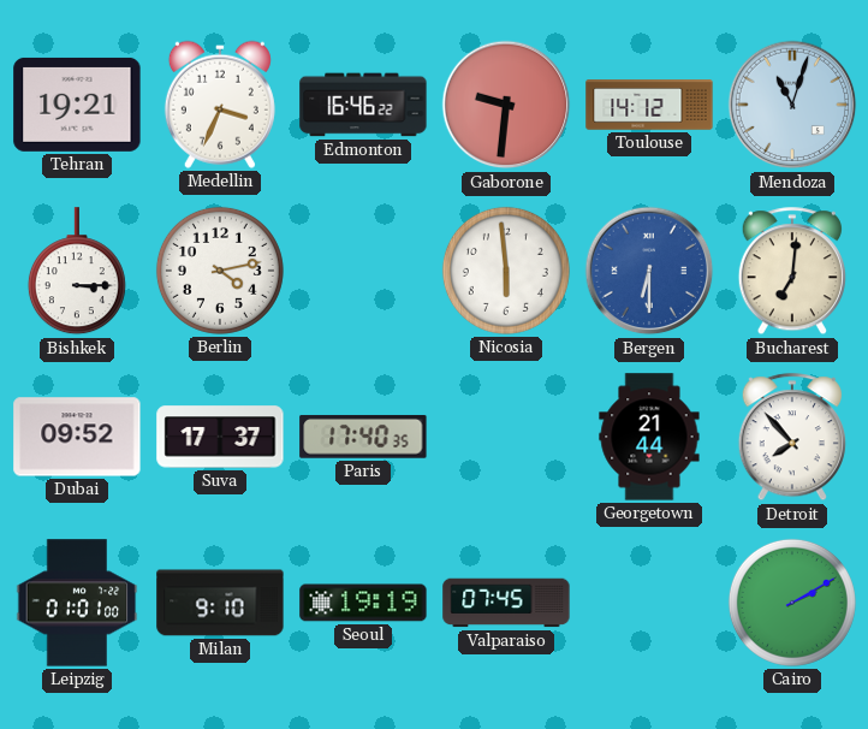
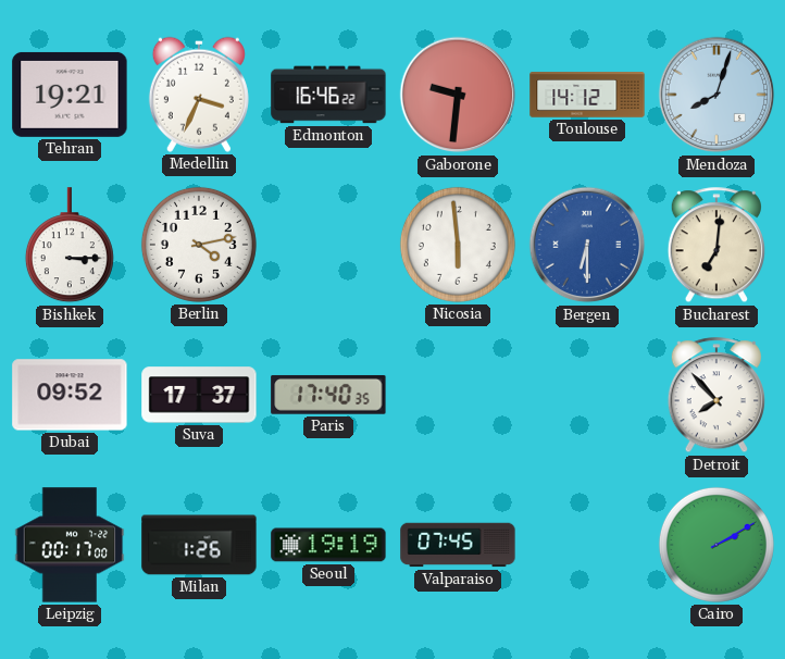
Mendoza: 11:03 -> 8:03
Georgetown: 21:44 -> none
Leipzig: 01:01 -> 00:17
Milan: 9:10 -> 1:26
